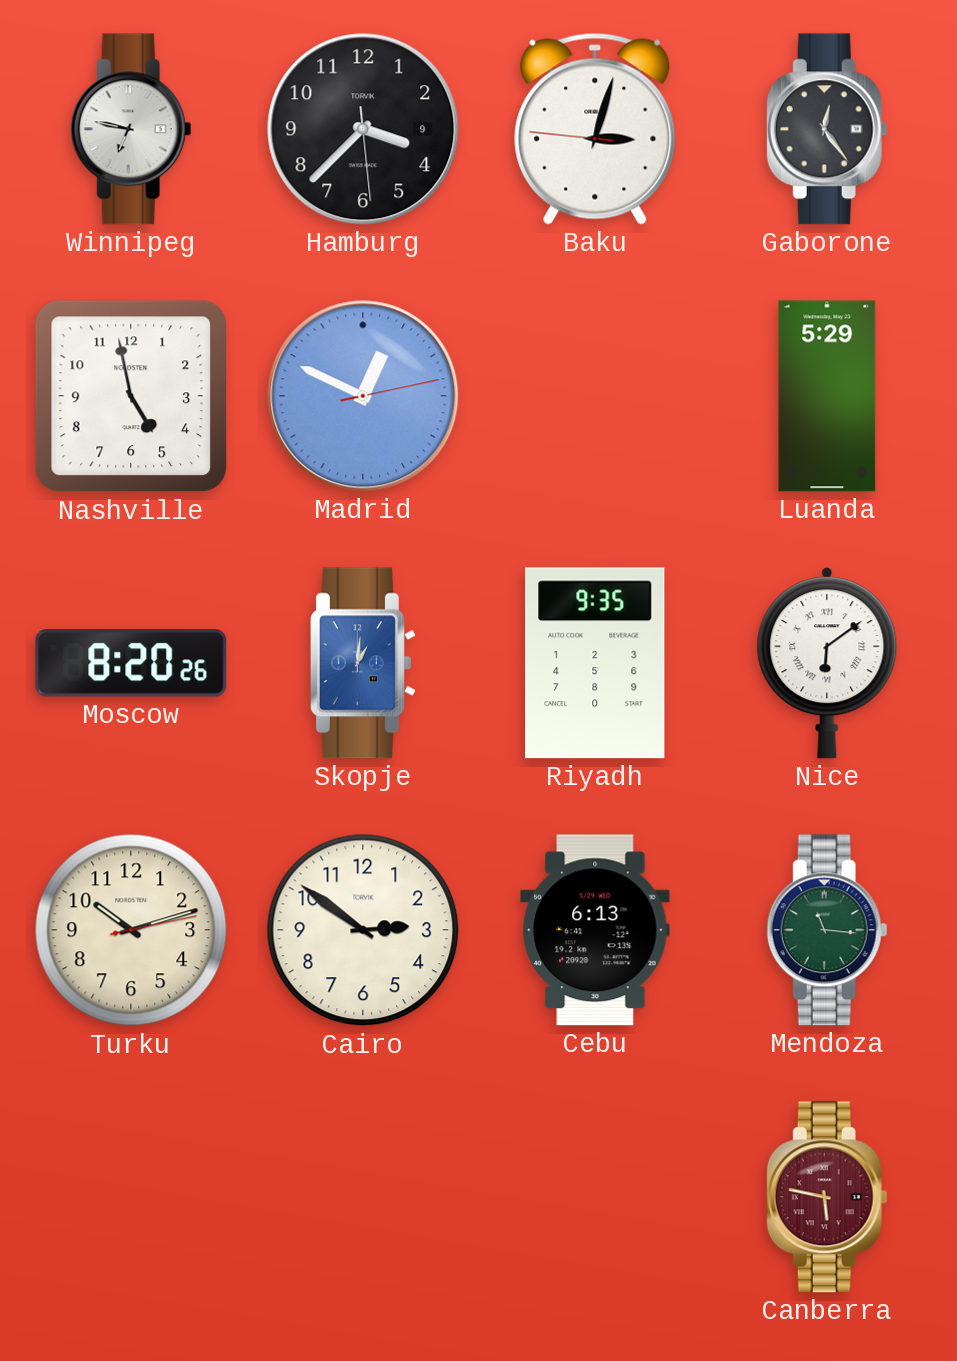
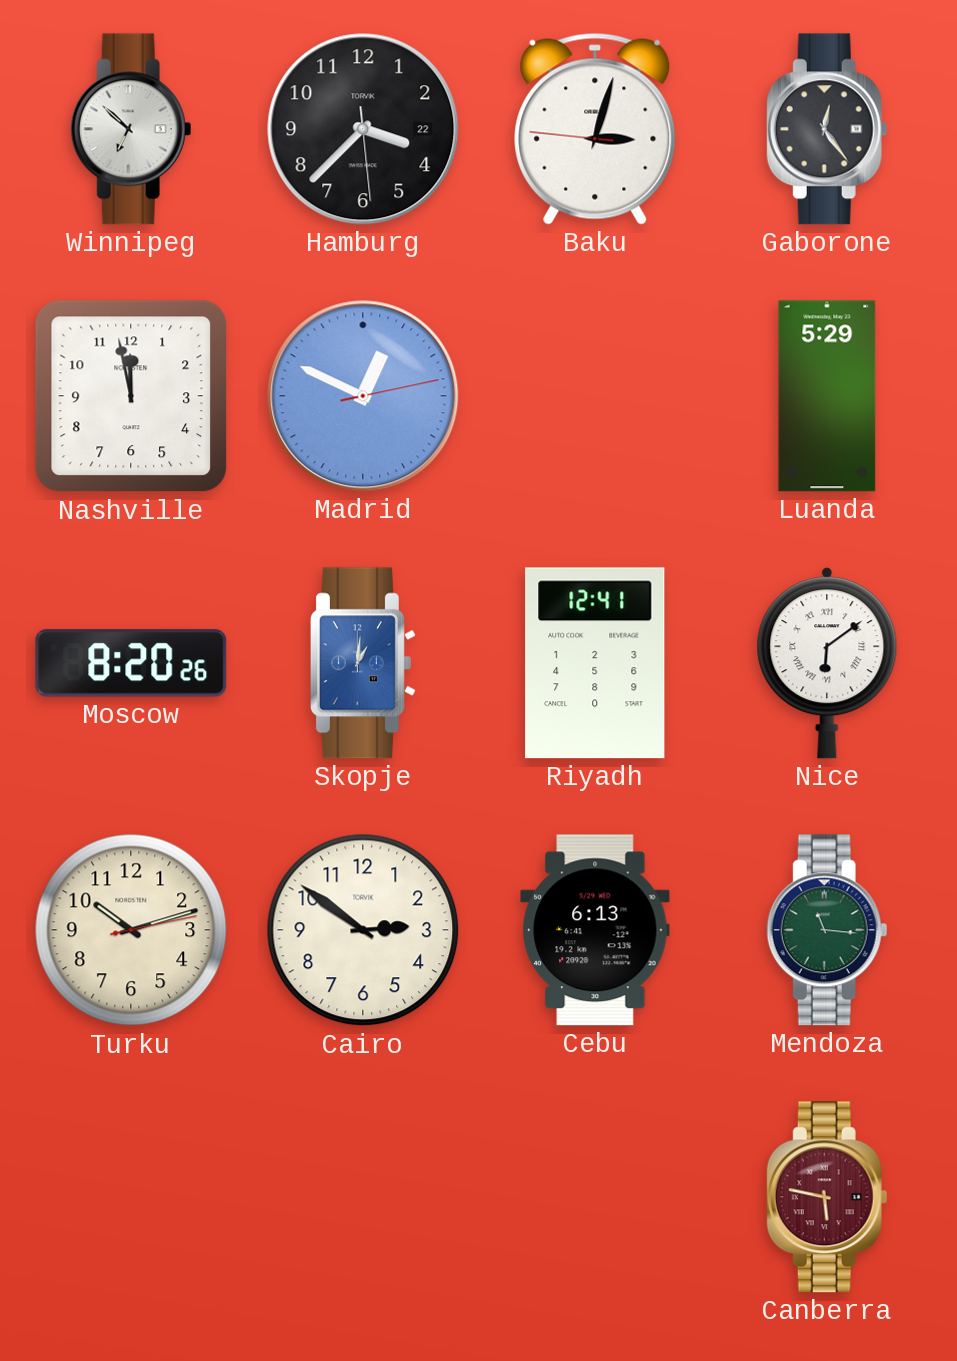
Winnipeg: 6:47 -> 6:52
Hamburg date: 9 -> 22
Nashville: 4:58 -> 11:58
Riyadh: 9:35 -> 12:41
